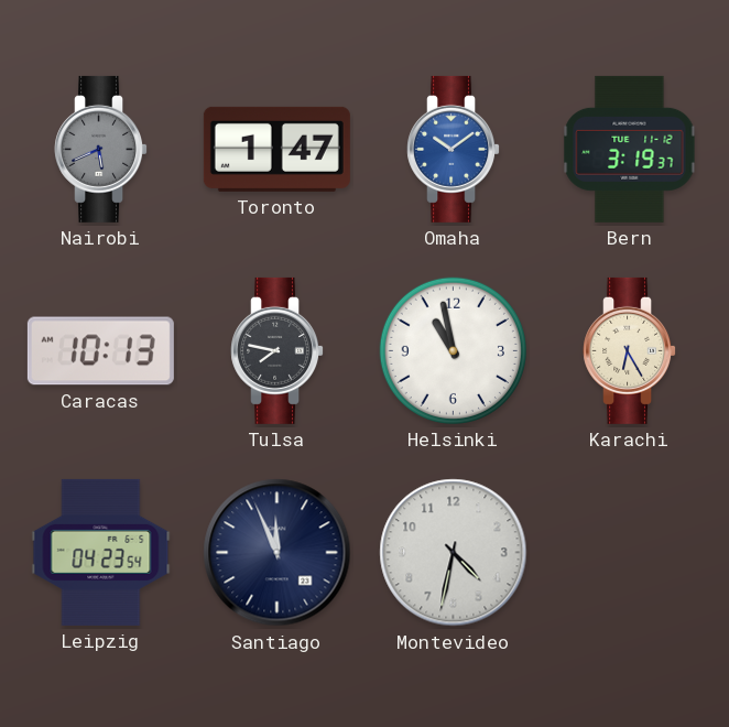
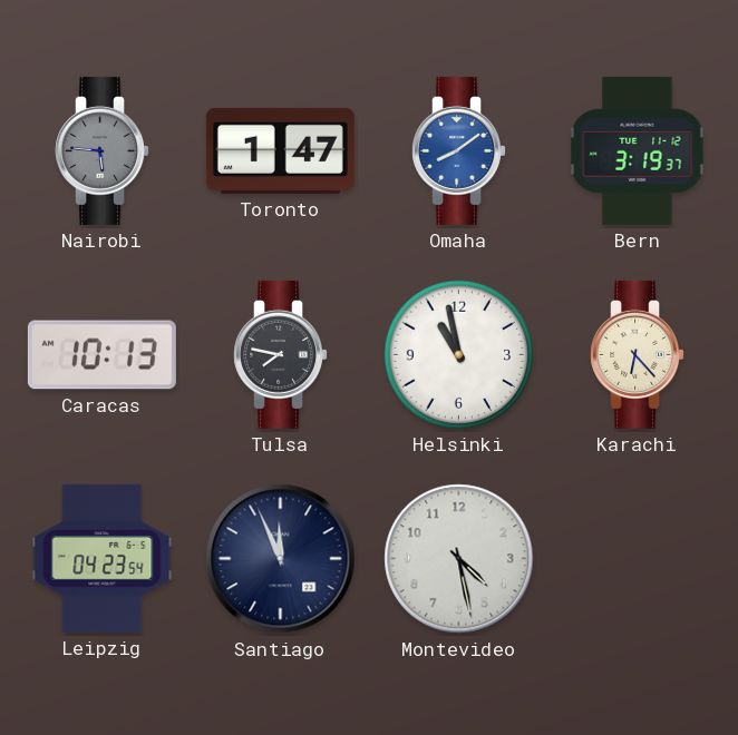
Nairobi: 5:41 -> 5:46
Omaha: 10:09 -> 8:09
Karachi: 6:25 -> 6:23
Montevideo: 4:32 -> 4:28
